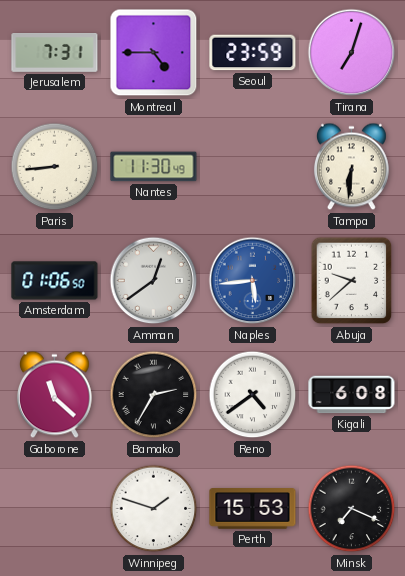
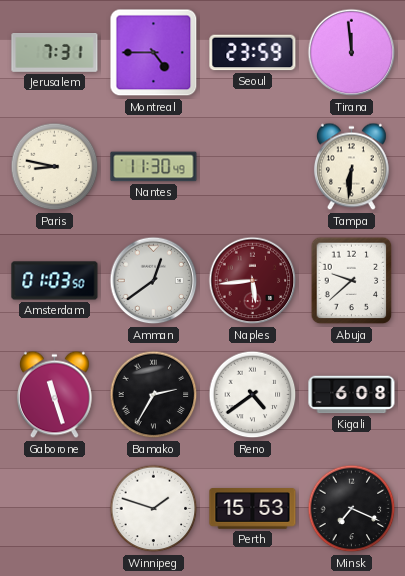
Tirana: 7:03 -> 11:59
Paris: 8:44 -> 8:47
Amsterdam: 01:06 -> 01:03
Naples dial: blue -> burgundy
Gaborone: 11:22 -> 11:27
